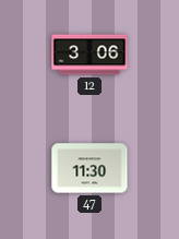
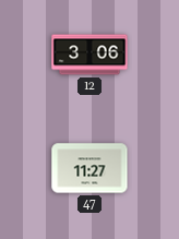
47: 11:30 -> 11:27
